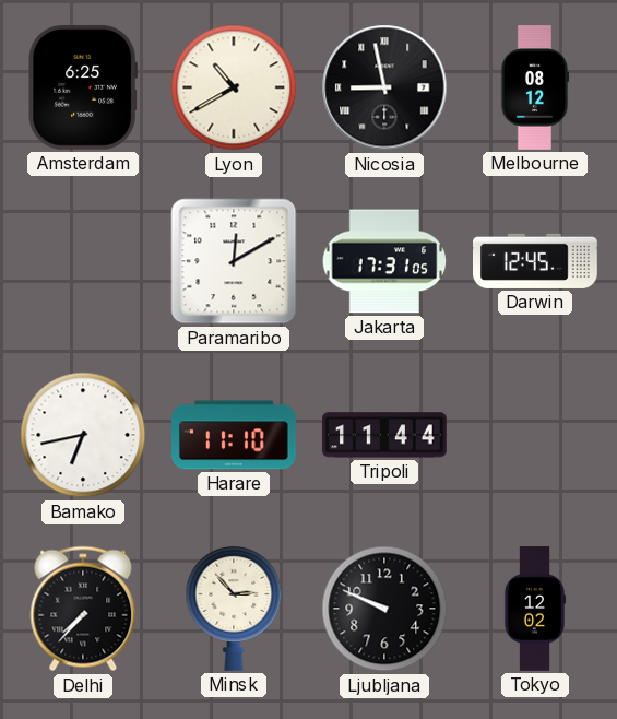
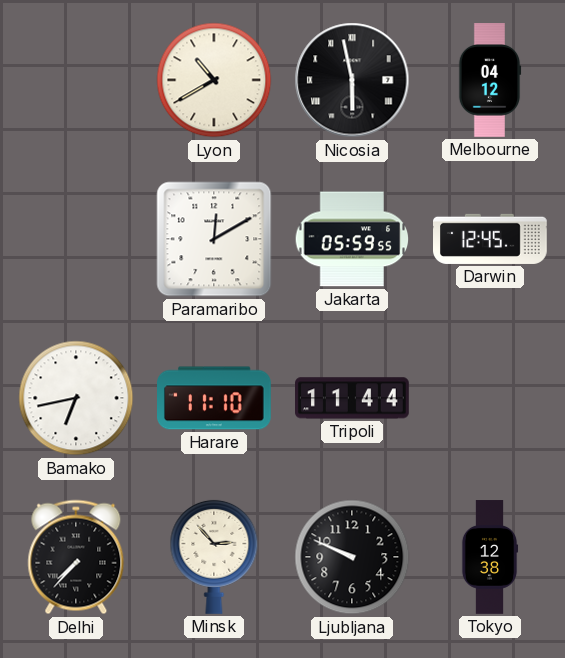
Amsterdam: 6:25 -> none
Nicosia: 8:58 -> 5:58
Melbourne: 08:12 -> 04:12
Jakarta: 17:31 -> 05:59
Tokyo: 12:02 -> 12:38
